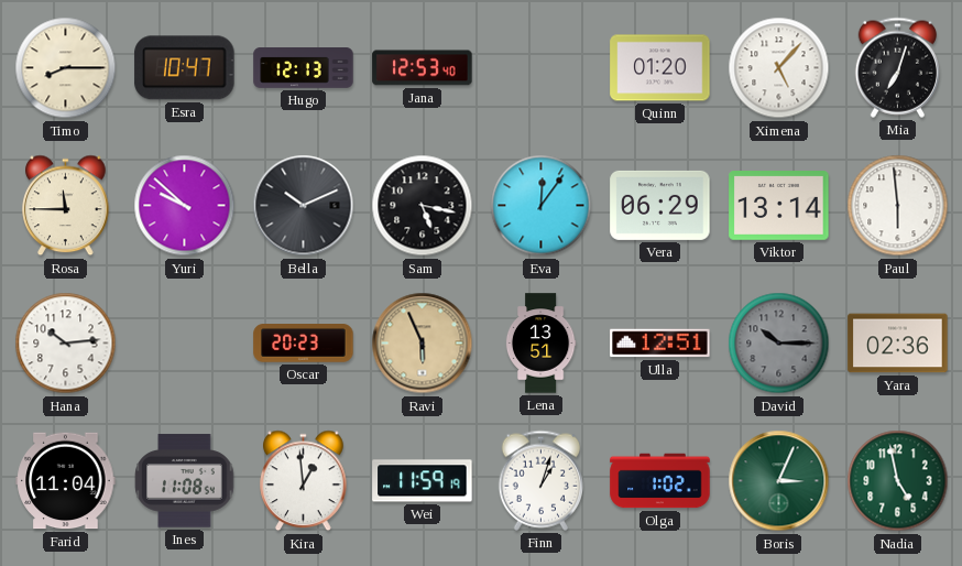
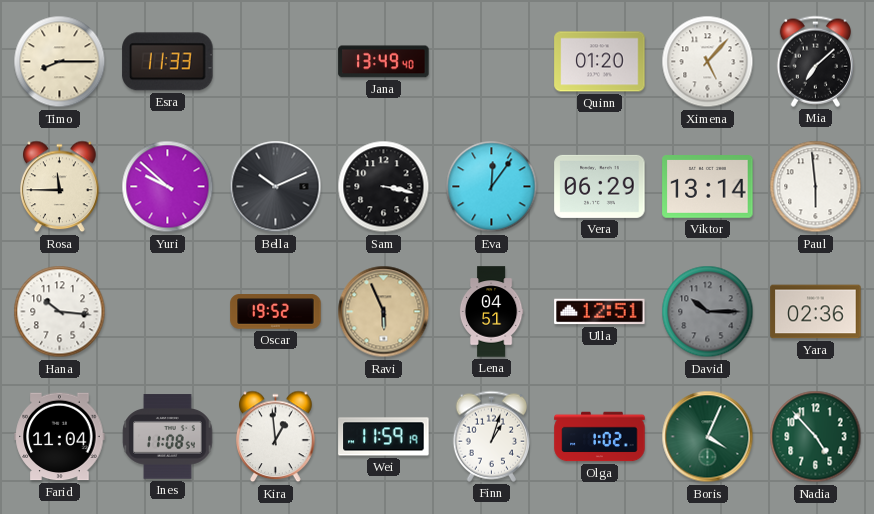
Esra: 10:47 -> 11:33
Hugo: 12:13 -> none
Jana: 12:53 -> 13:49
Mia: 7:03 -> 7:08
Sam: 5:17 -> 3:17
Hana: 10:14 -> 10:16
Oscar: 20:23 -> 19:52
Lena: 13:51 -> 04:51
Boris: 3:04 -> 4:04
Nadia: 4:58 -> 4:53
